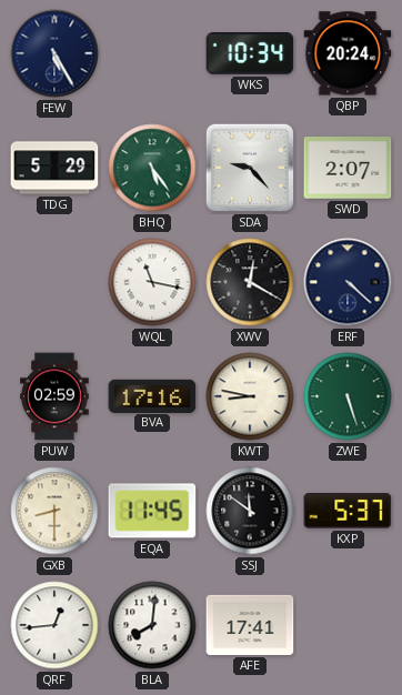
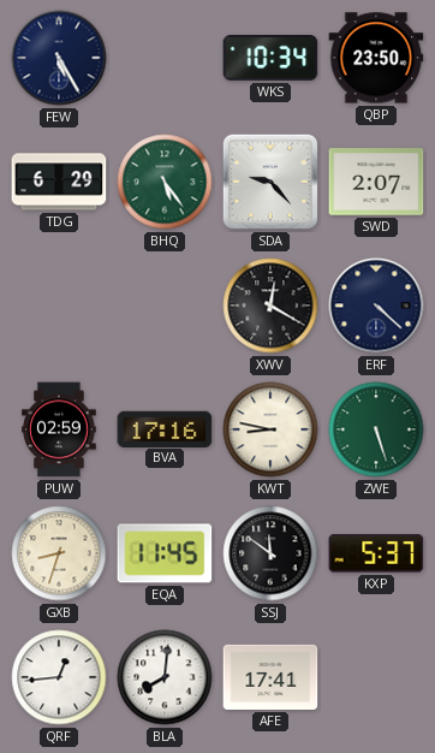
QBP: 20:24 -> 23:50
TDG: 5:29 -> 6:29
WQL: 11:17 -> none
GXB: 8:30 -> 8:33
